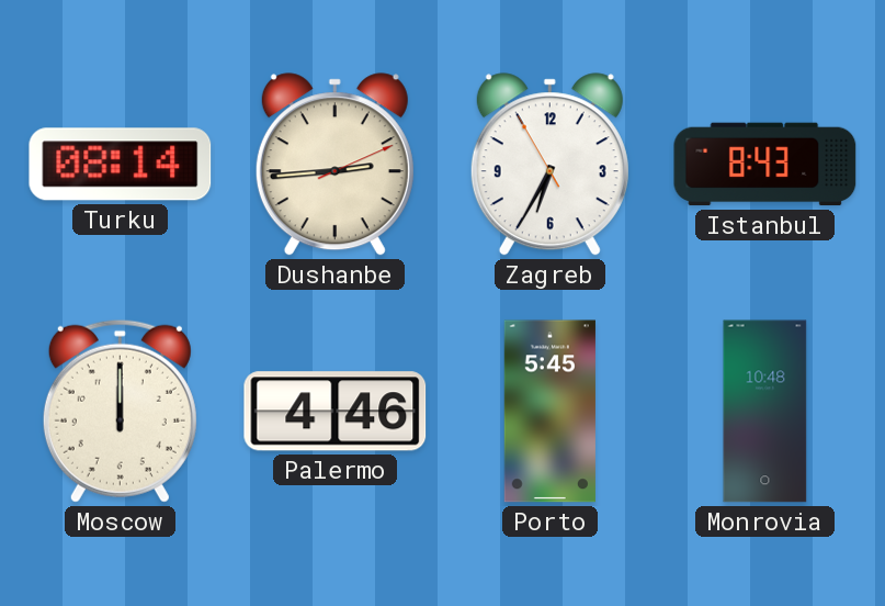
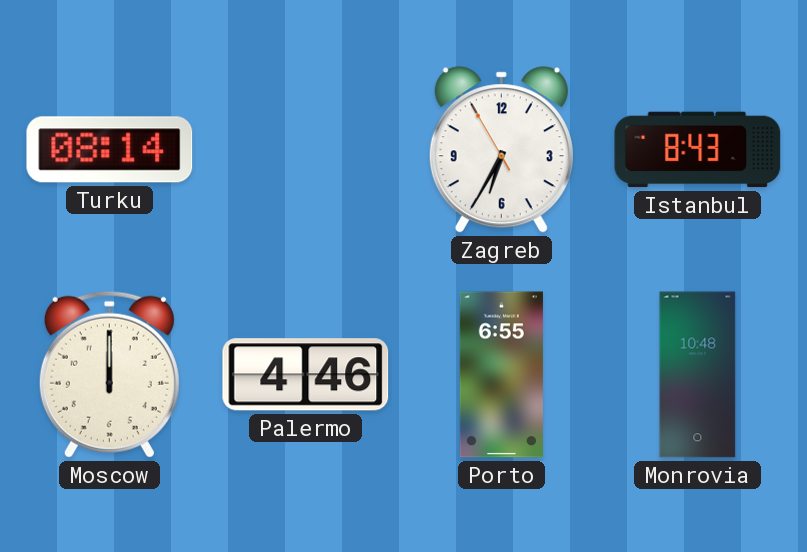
Dushanbe: 2:44 -> none
Porto: 5:45 -> 6:55
